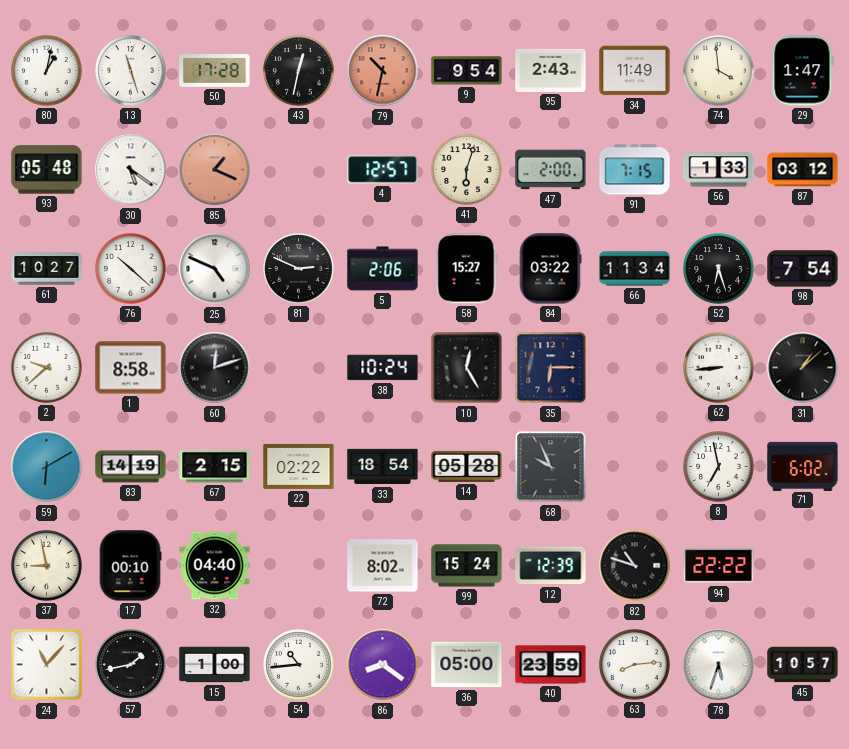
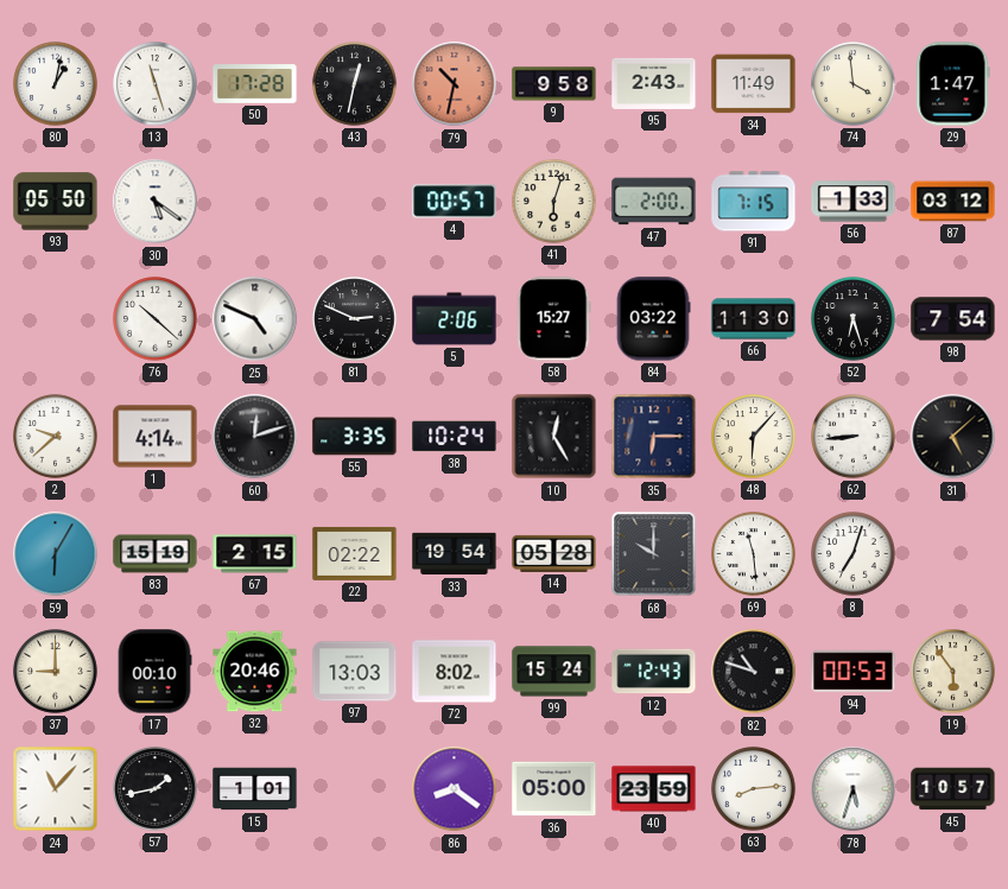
9: 9:54 -> 9:58
93: 05:48 -> 05:50
85: 1:19 -> none
4: 12:57 -> 00:57
61: 10:27 -> none
66: 11:34 -> 11:30
1: 8:58 -> 4:14
55: none -> 3:35
48: none -> 6:07
31: 1:08 -> 5:08
59: 6:10 -> 6:05
83: 14:19 -> 15:19
33: 18:54 -> 19:54
68: 9:56 -> 10:00
69: none -> 11:29
8: 6:58 -> 7:03
71: 6:02 -> none
37: 8:58 -> 9:00
32: 04:40 -> 20:46
97: none -> 13:03
12: 12:39 -> 12:43
94: 22:22 -> 00:53
19: none -> 5:54
15: 1:00 -> 1:01
54: 10:44 -> none
